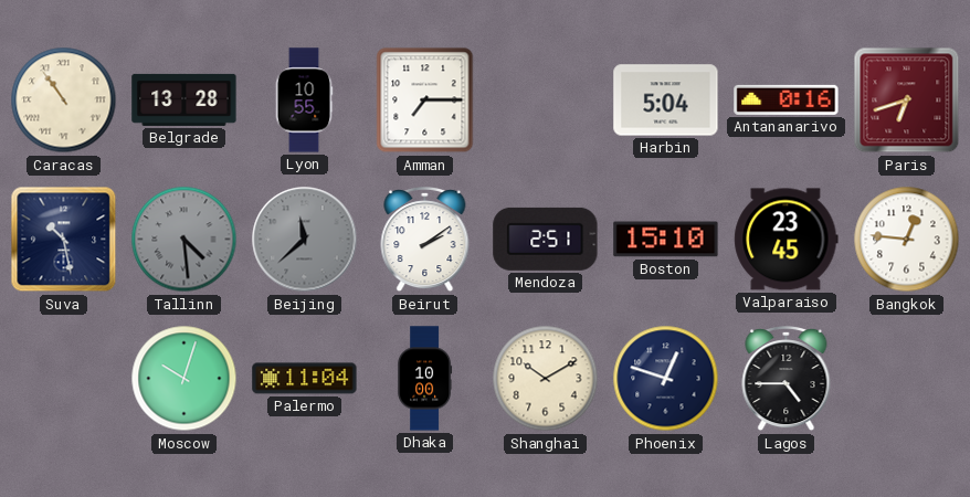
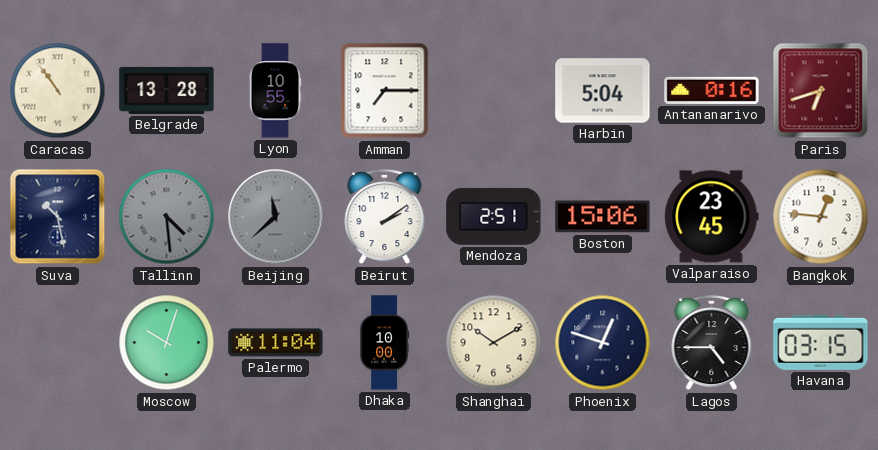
Boston: 15:10 -> 15:06
Havana: none -> 03:15
